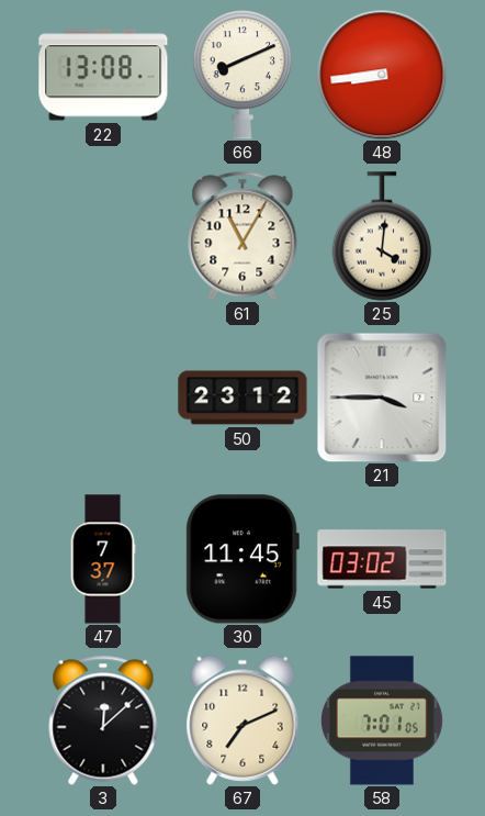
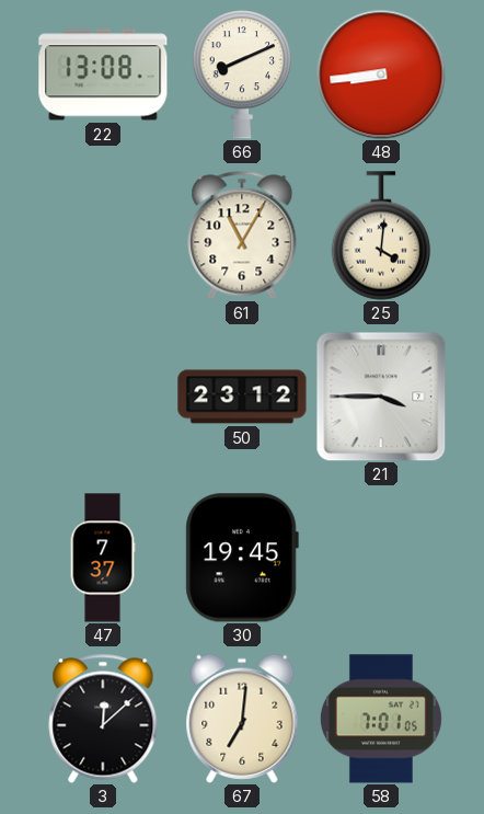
30: 11:45 -> 19:45
45: 03:02 -> none
67: 7:11 -> 7:01
